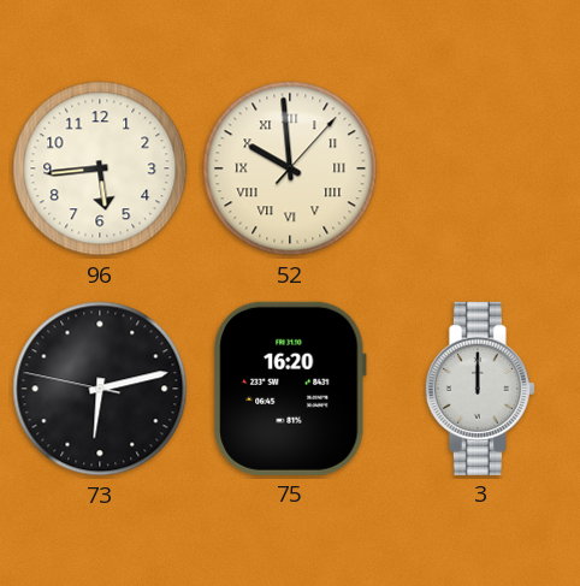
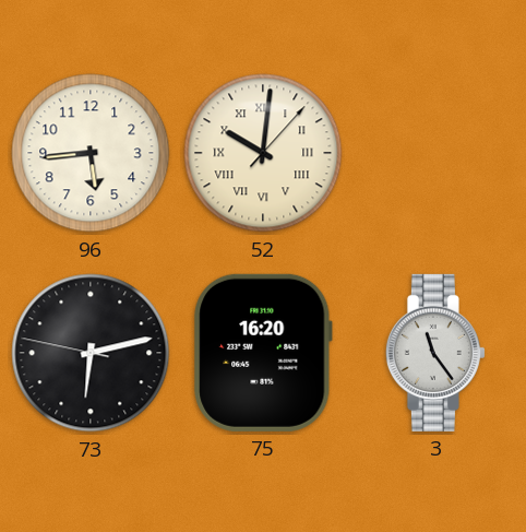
52: 9:59 -> 10:01
3: 12:00 -> 11:24
